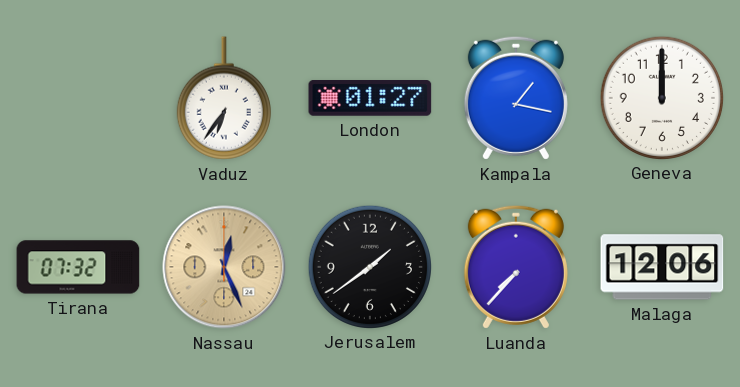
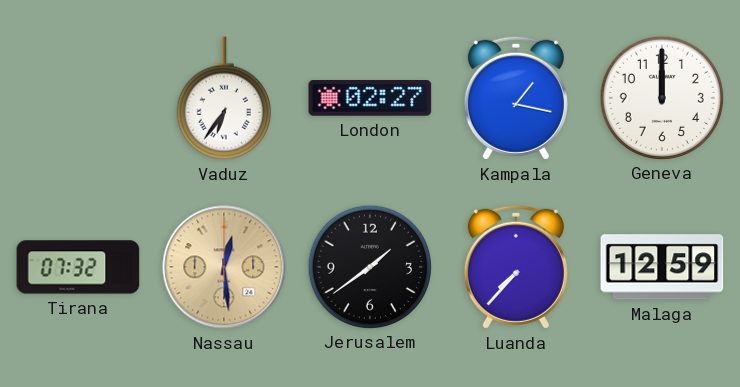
London: 01:27 -> 02:27
Nassau: 12:26 -> 12:29
Malaga: 12:06 -> 12:59
